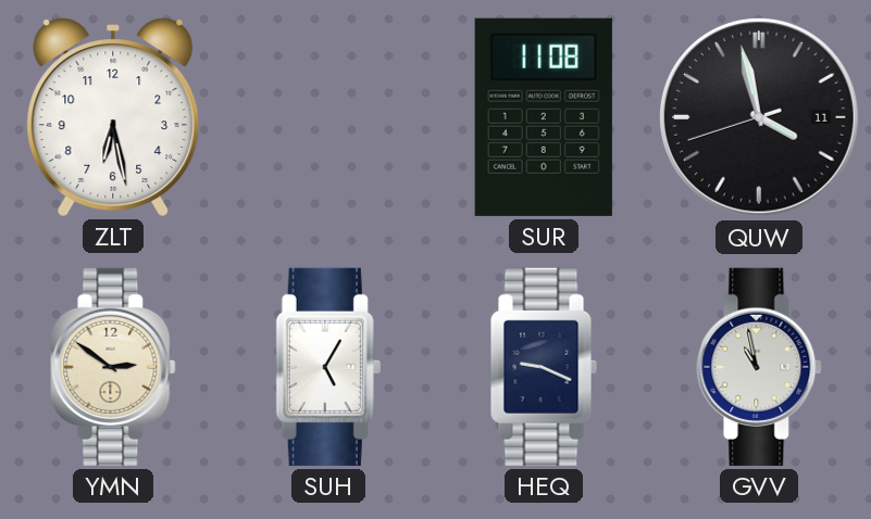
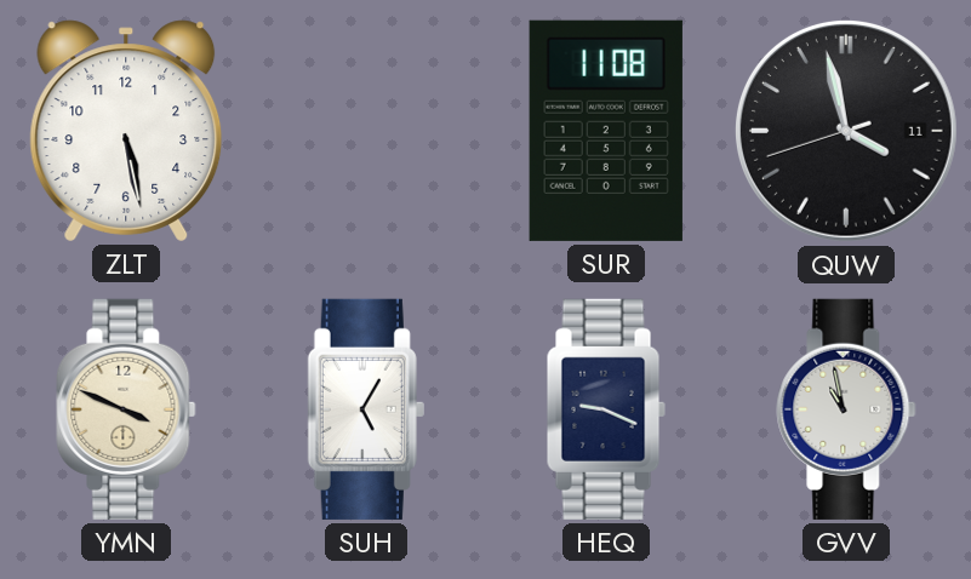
ZLT: 6:28 -> 5:28
YMN: 2:51 -> 3:49
